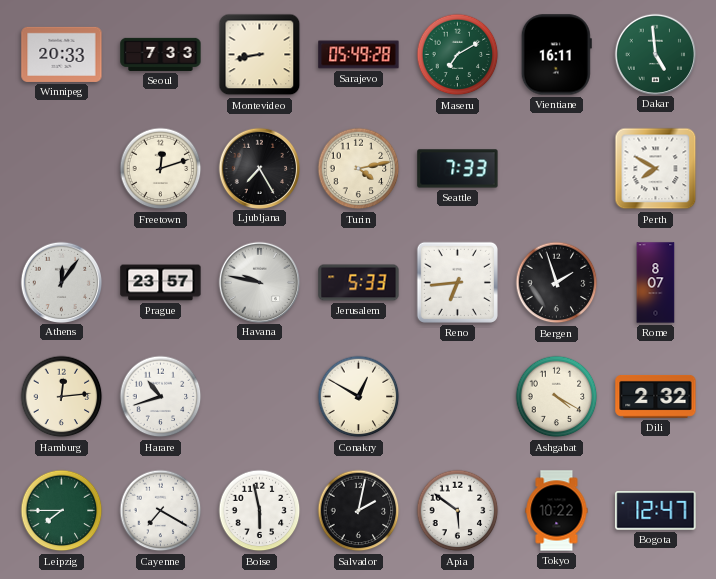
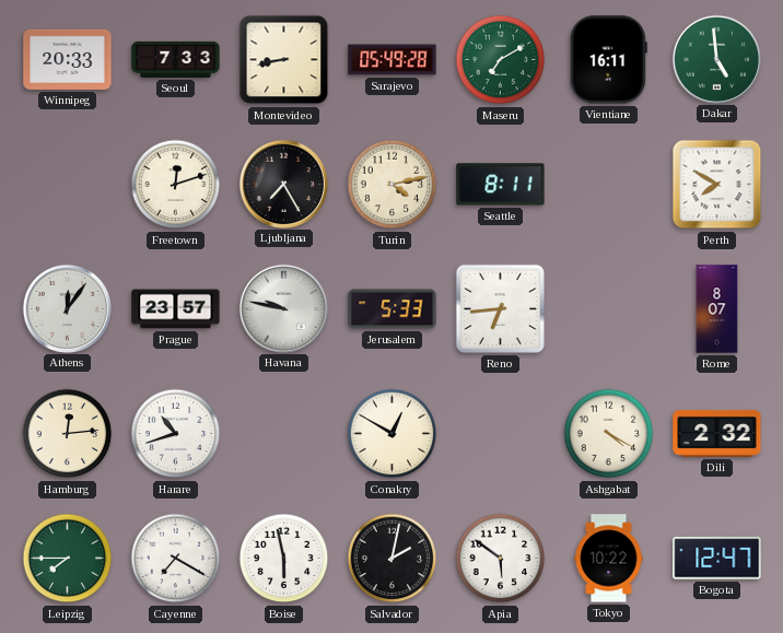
Seattle: 7:33 -> 8:11
Bergen: 1:57 -> none
